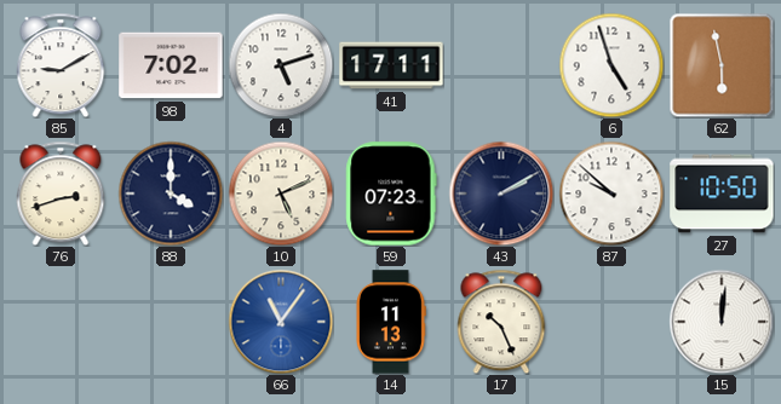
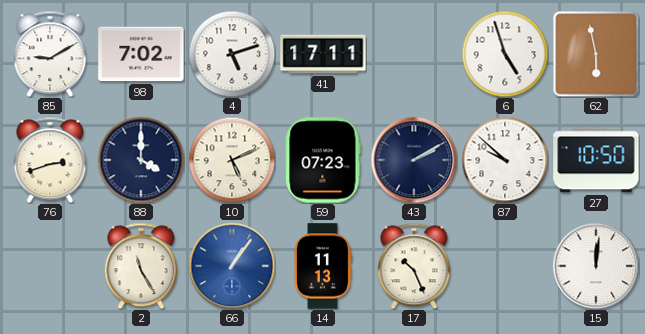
2: none -> 11:25
66: 11:06 -> 1:06
